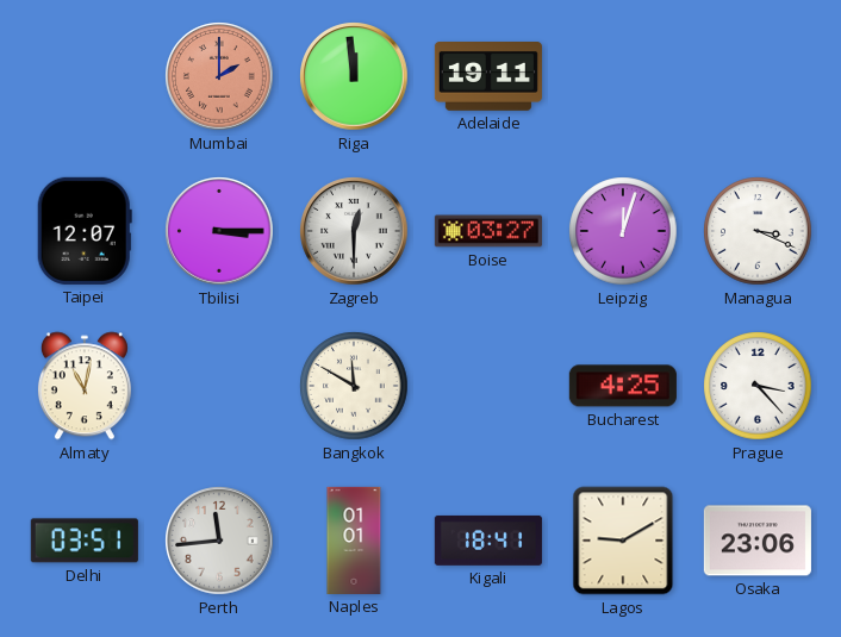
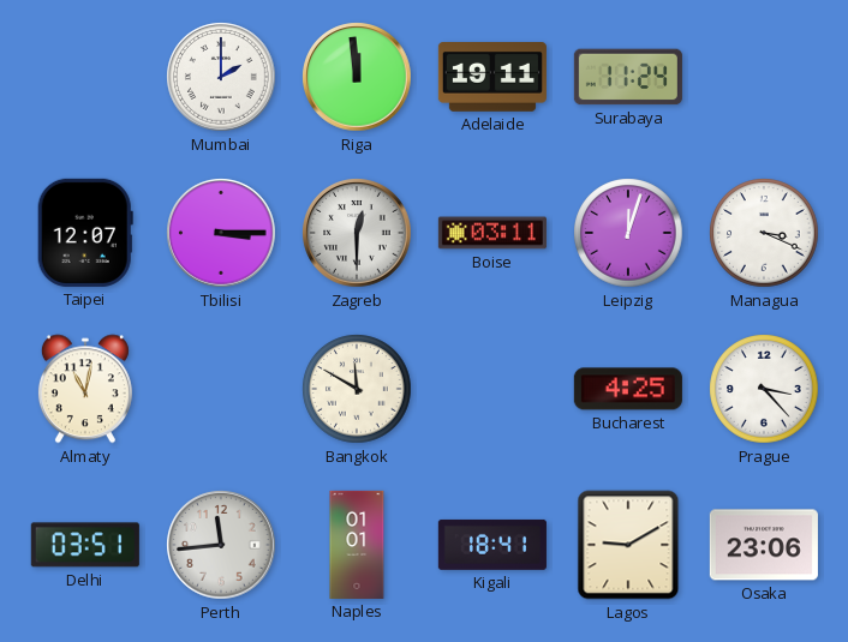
Mumbai dial: salmon -> white
Surabaya: none -> 11:24
Boise: 03:27 -> 03:11
